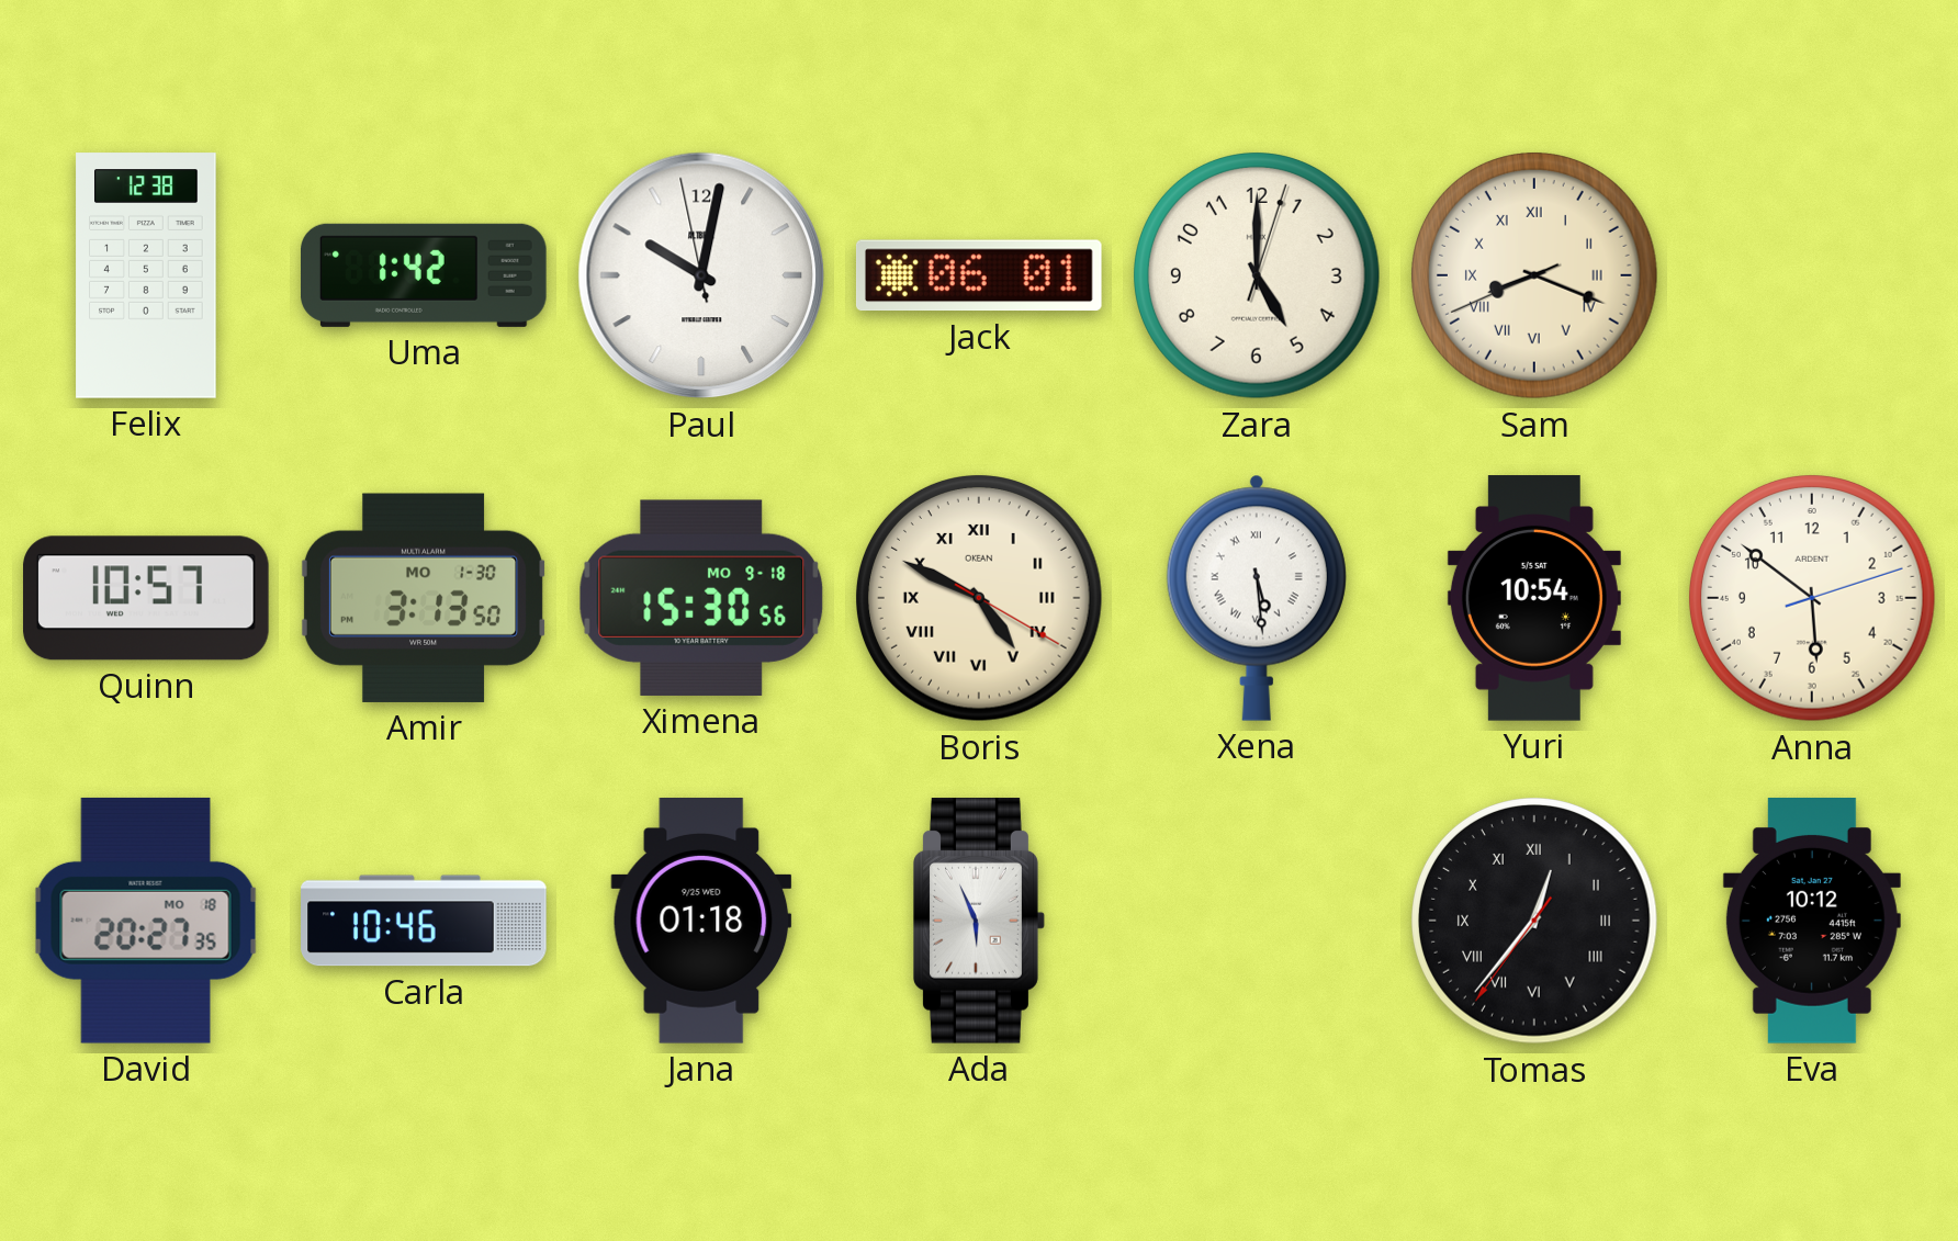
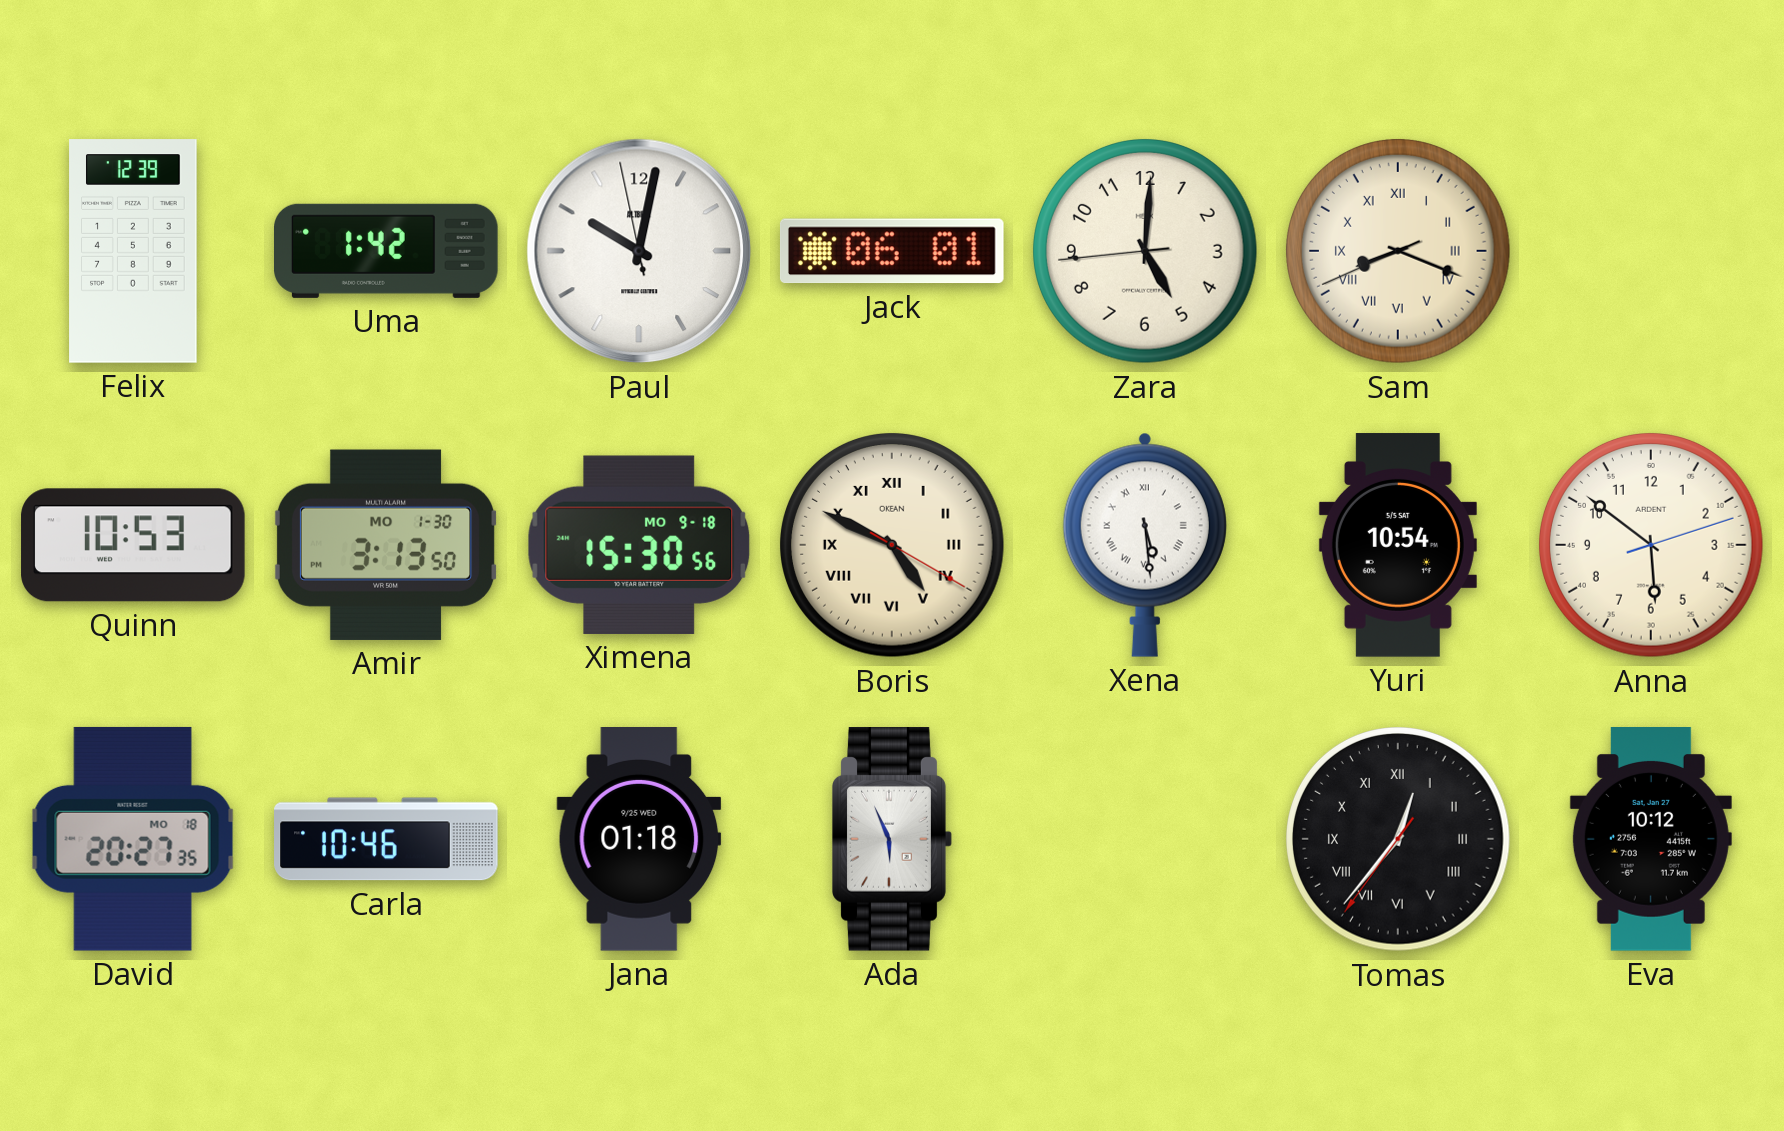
Felix: 12:38 -> 12:39
Zara: 5:00:03 -> 5:00:44
Quinn: 10:57 -> 10:53
